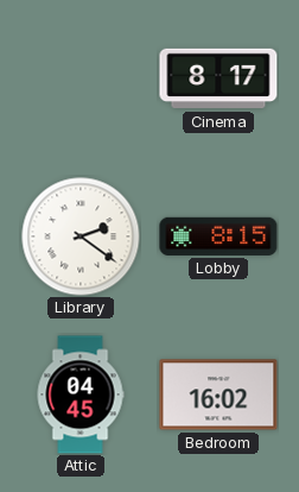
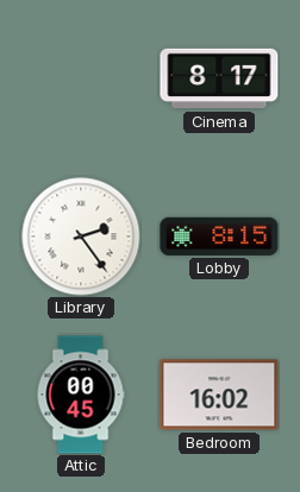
Library: 2:21 -> 2:24
Attic: 04:45 -> 00:45
